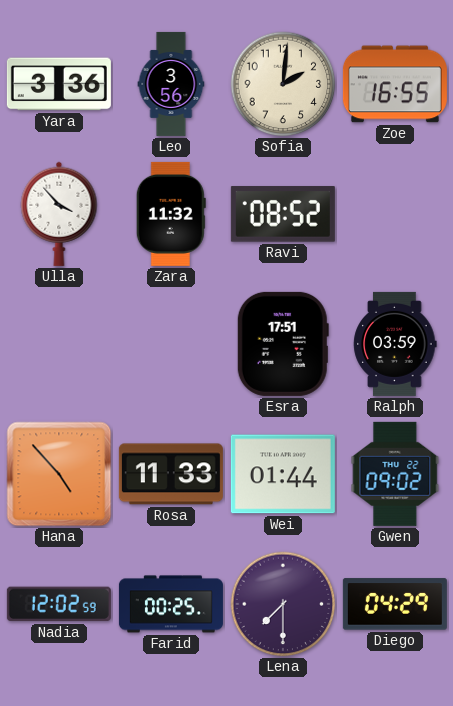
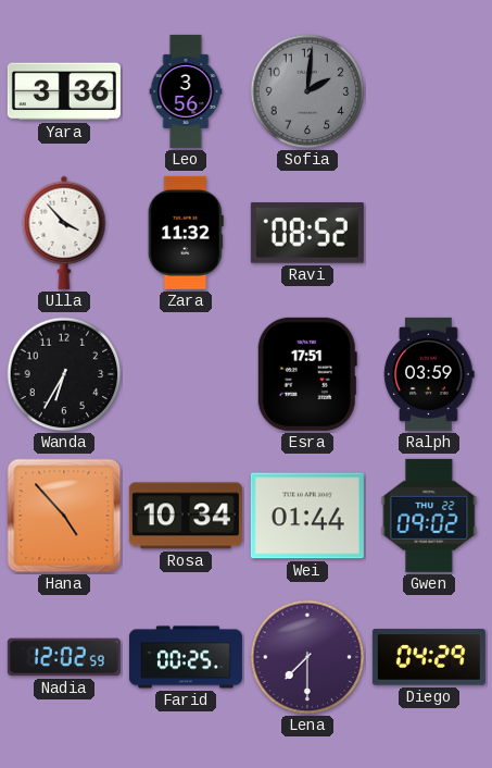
Sofia dial: cream -> grey
Zoe: 16:55 -> none
Wanda: none -> 6:35
Rosa: 11:33 -> 10:34
